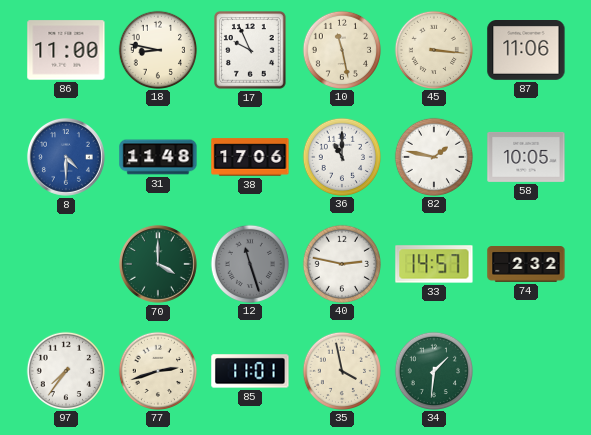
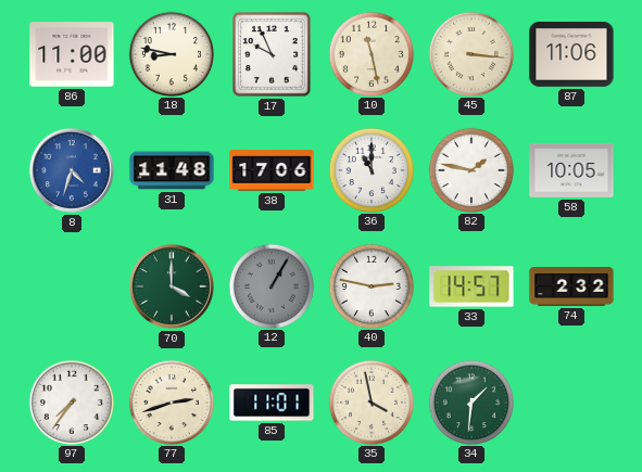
8: 4:30 -> 4:33
12: 11:27 -> 1:05
